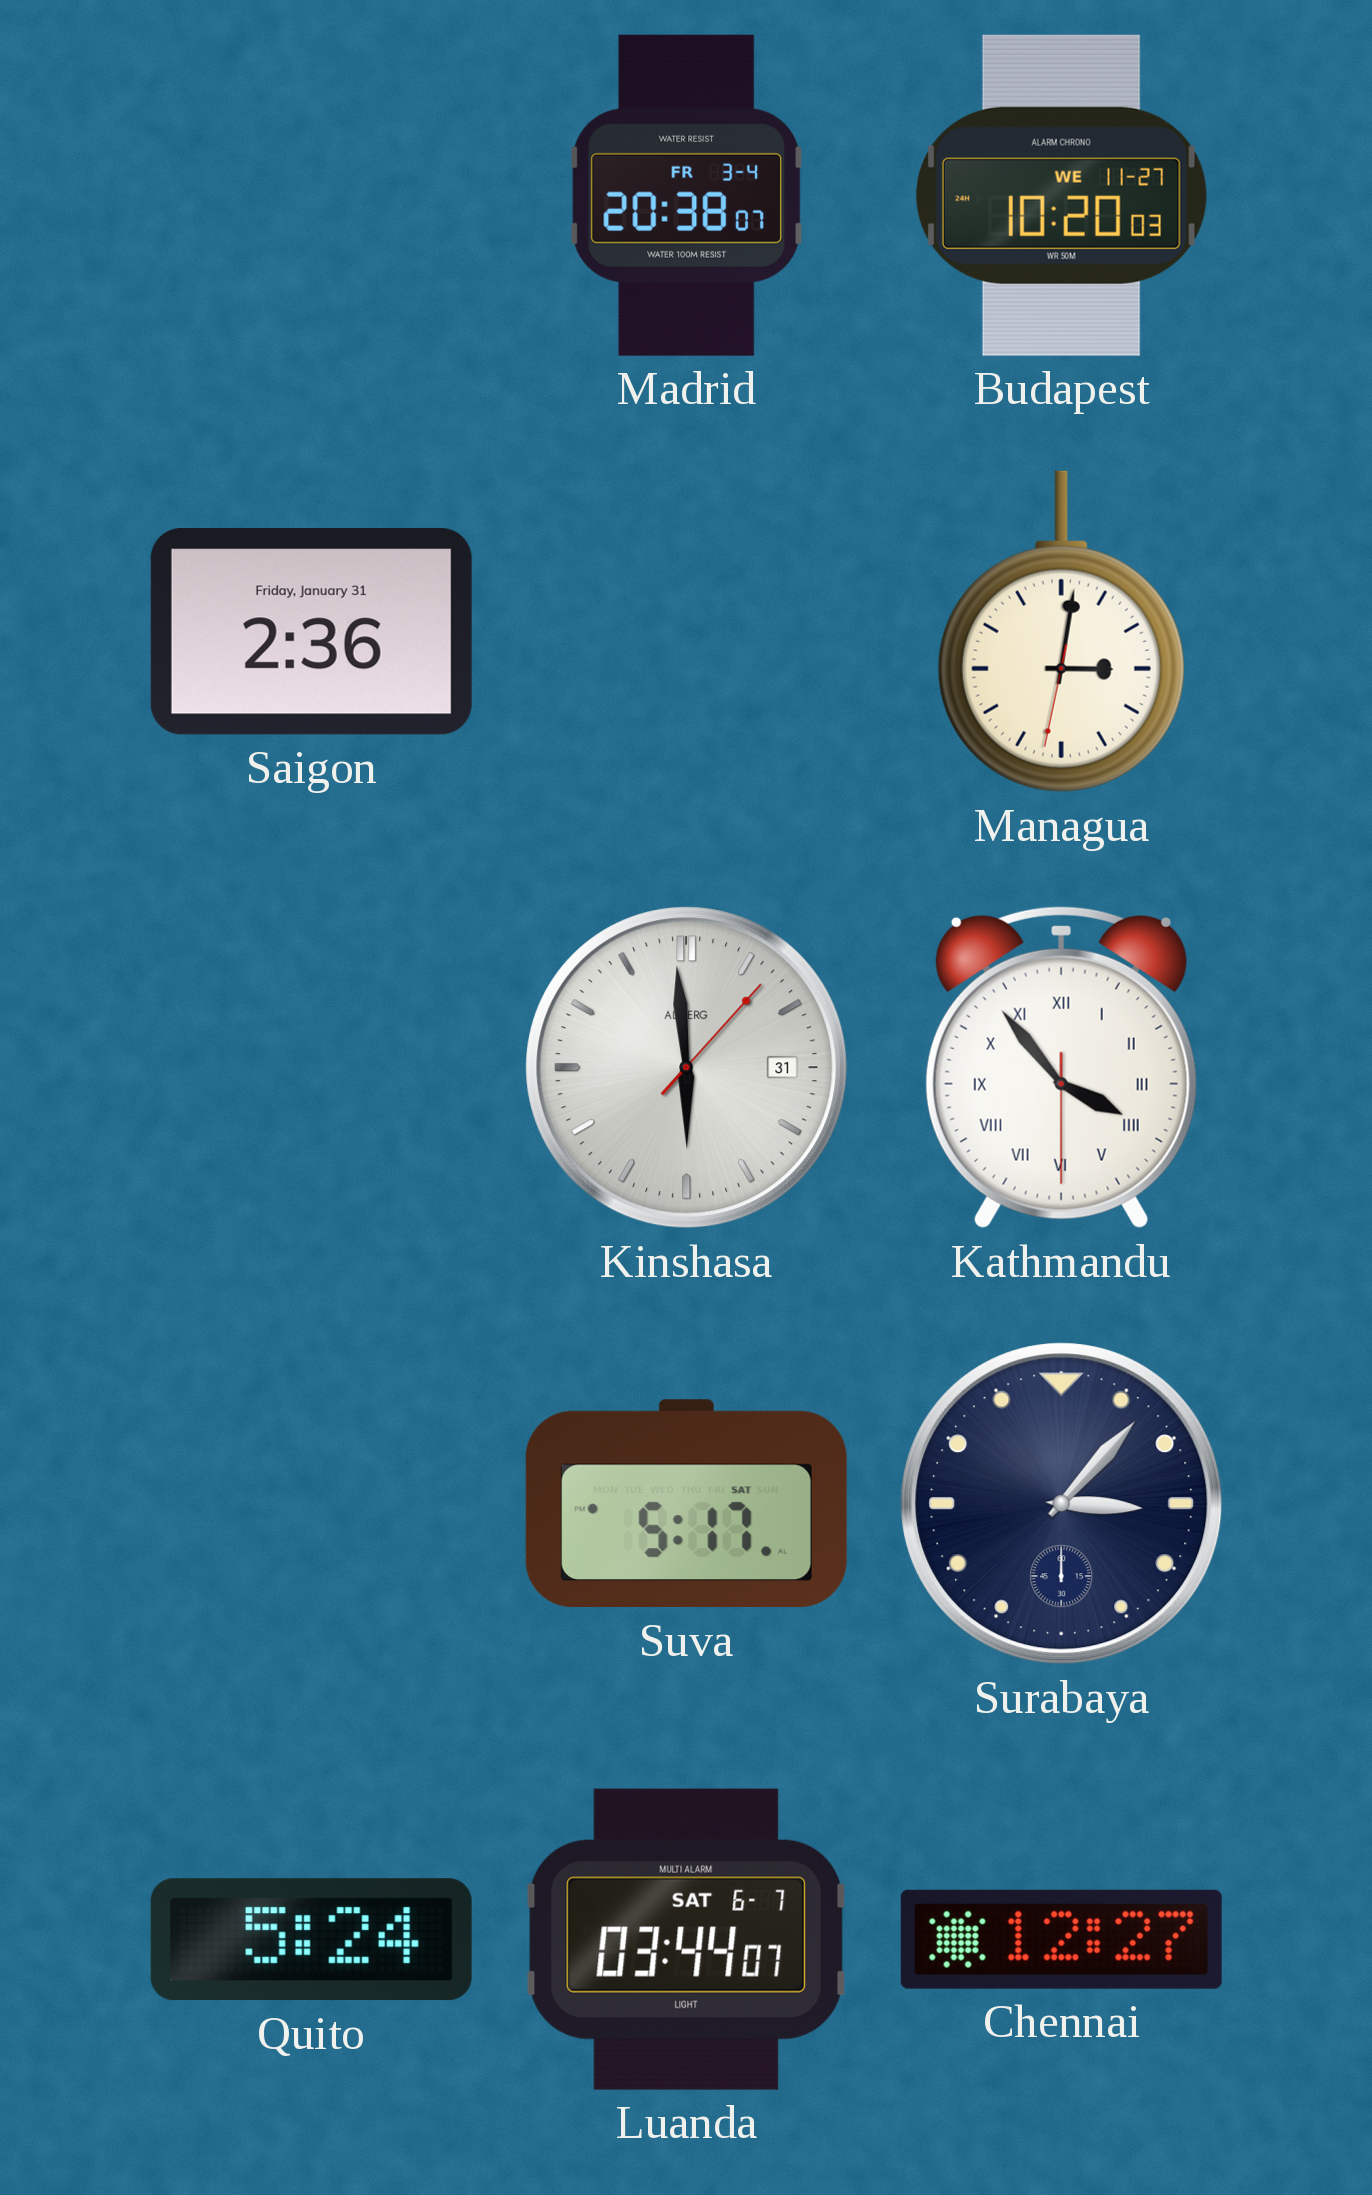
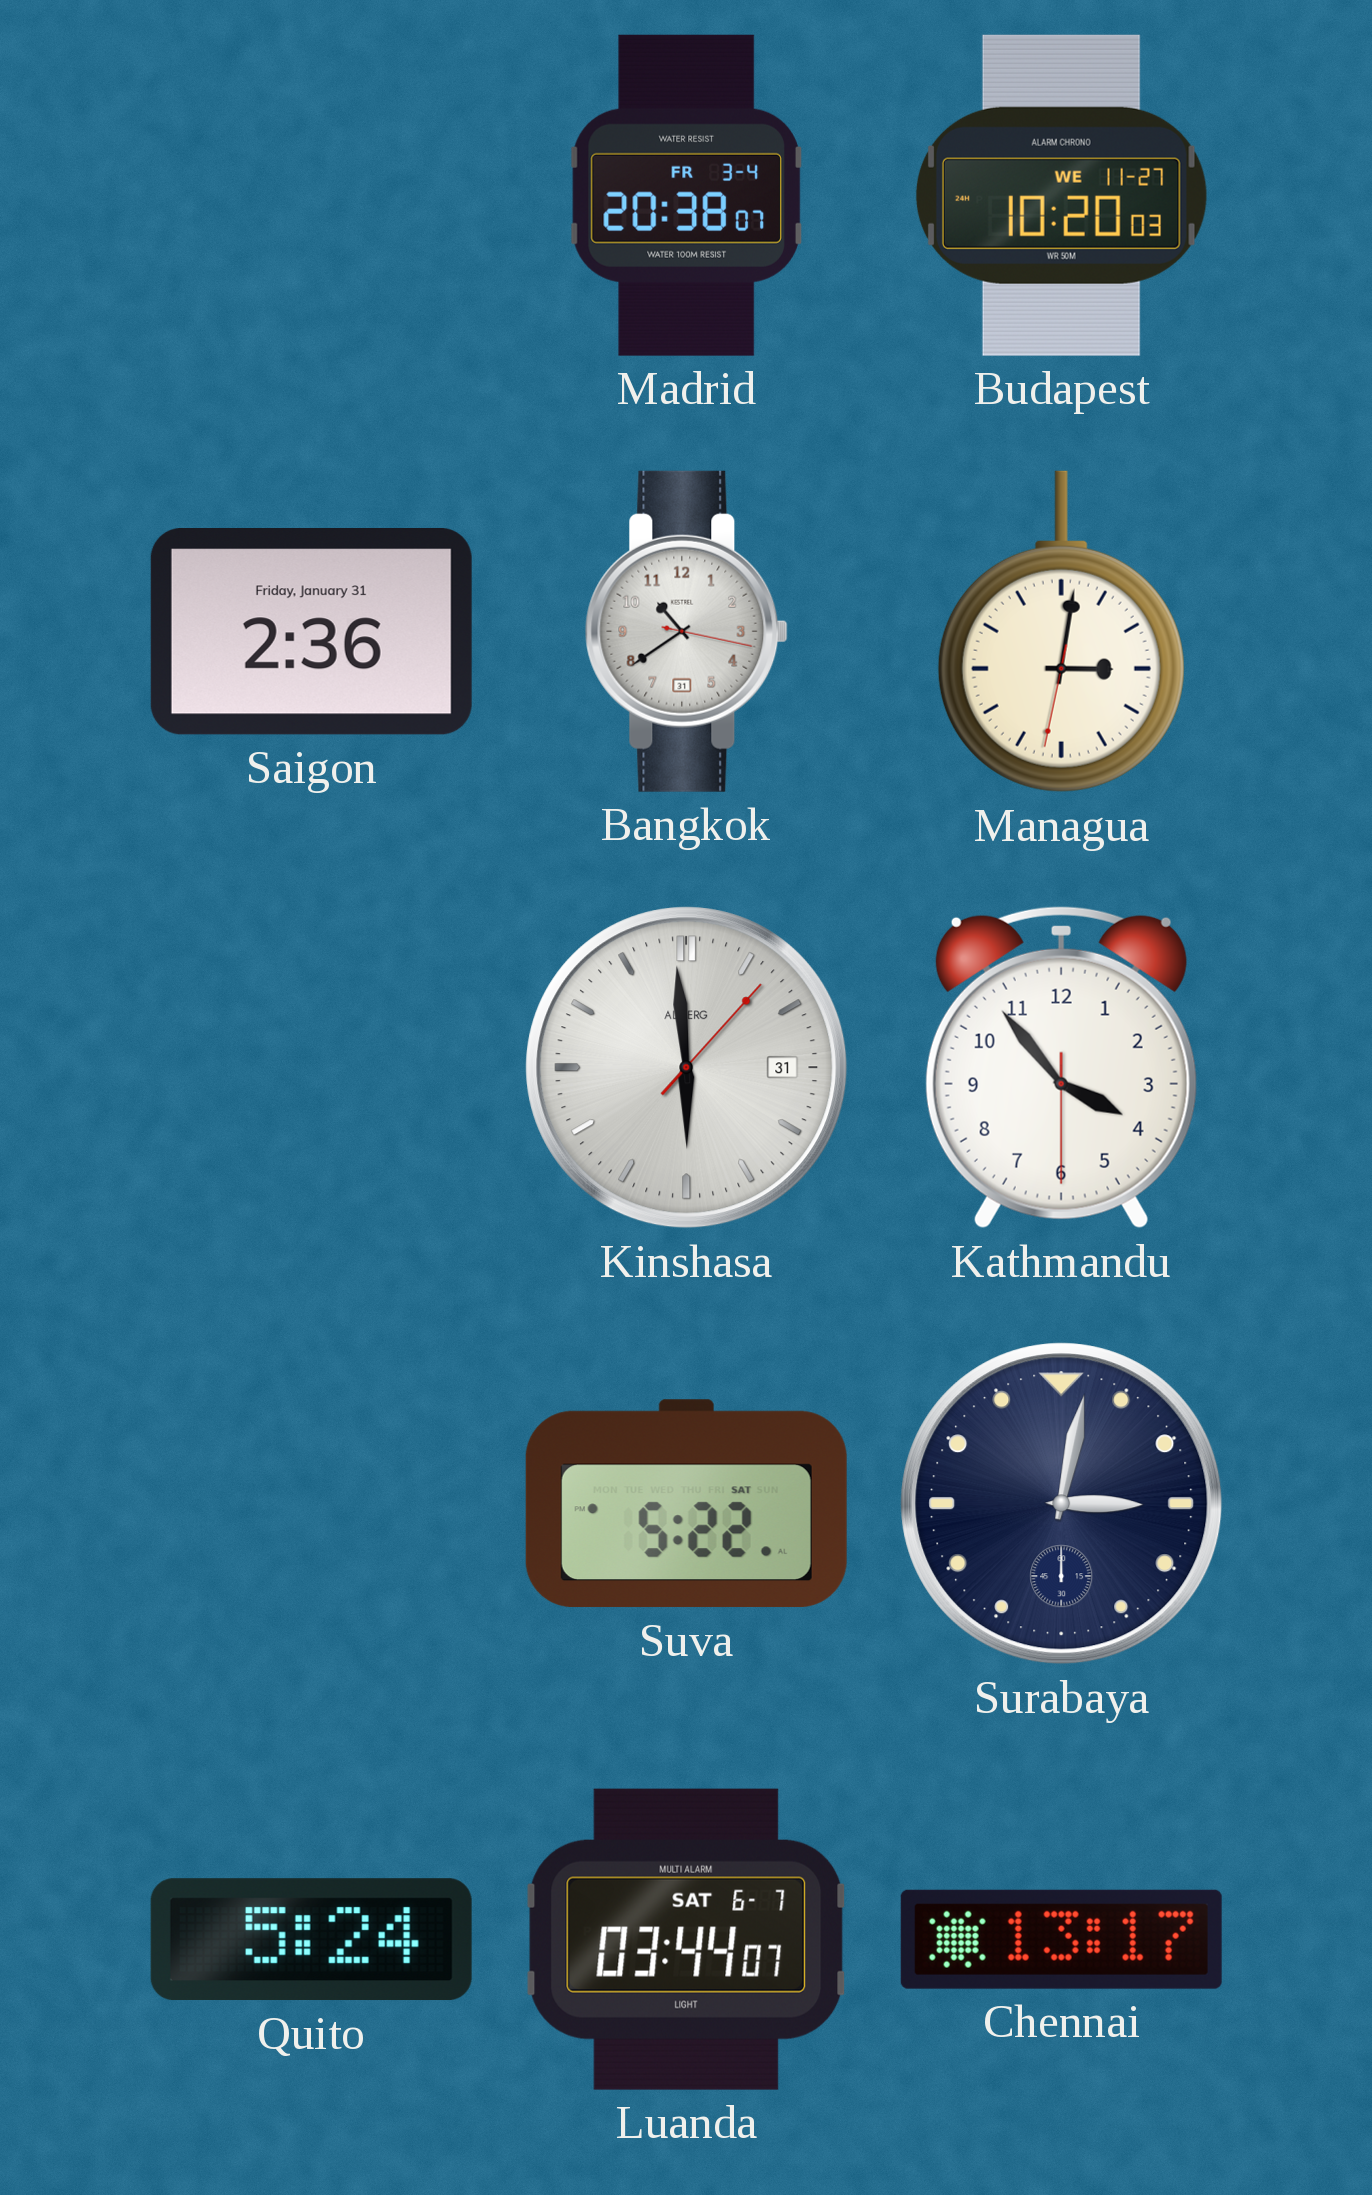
Bangkok: none -> 10:39
Kathmandu numerals: Roman -> Arabic
Suva: 5:17 -> 5:22
Surabaya: 3:07 -> 3:02
Chennai: 12:27 -> 13:17
